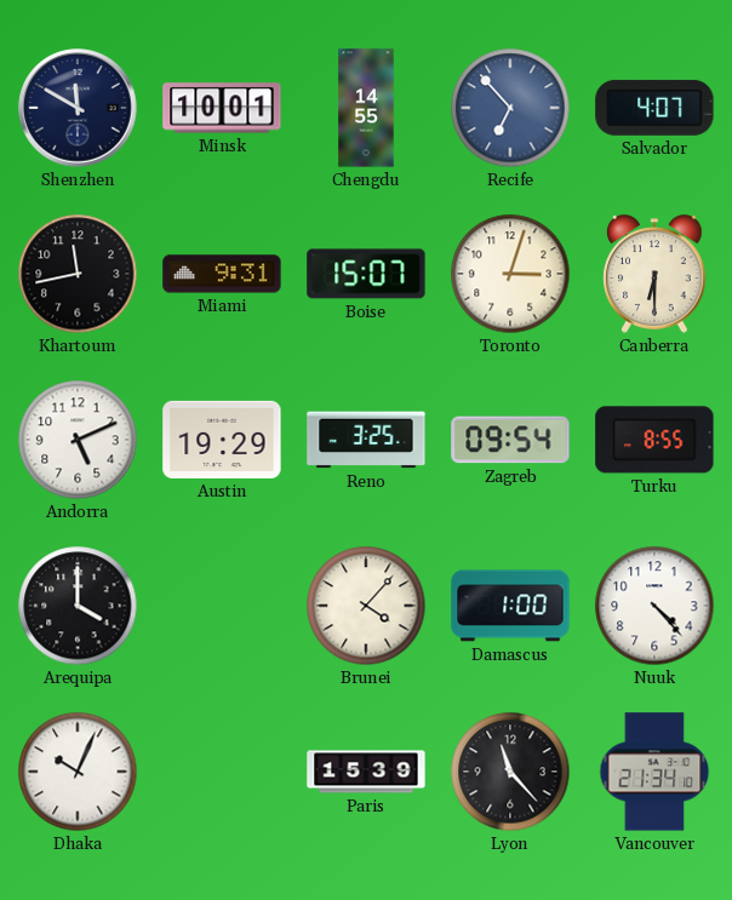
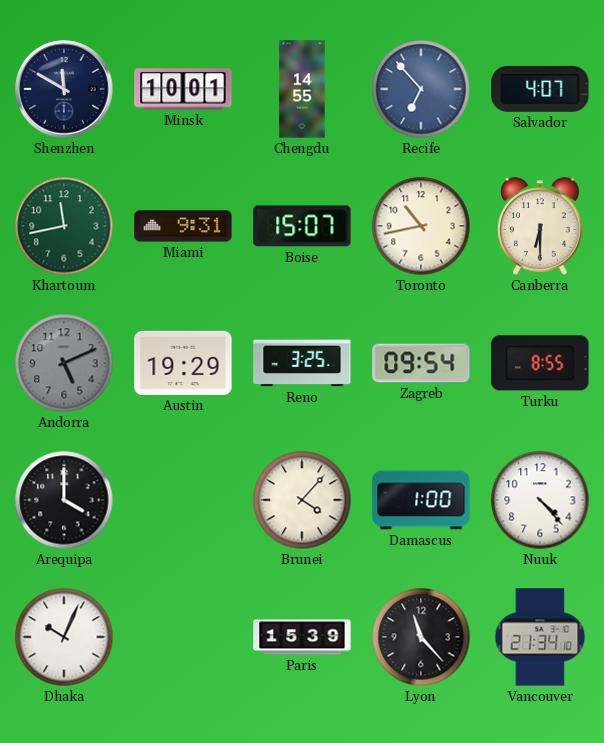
Khartoum dial: black -> green
Toronto: 3:03 -> 10:43
Andorra dial: white -> grey
